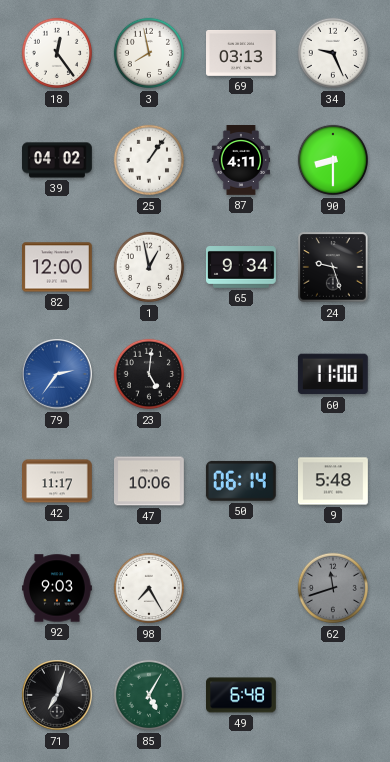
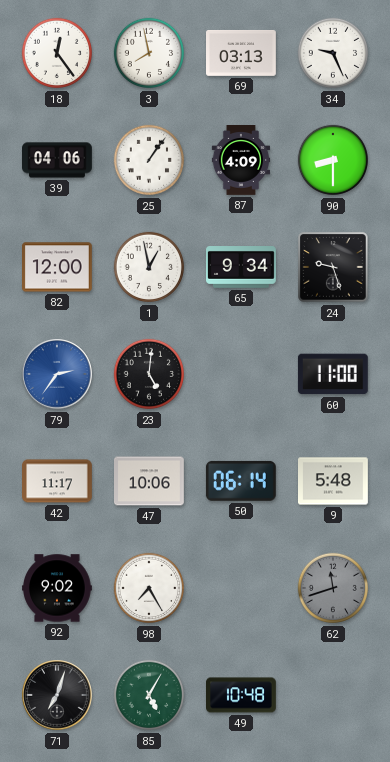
39: 04:02 -> 04:06
87: 4:11 -> 4:09
92: 9:03 -> 9:02
49: 6:48 -> 10:48
